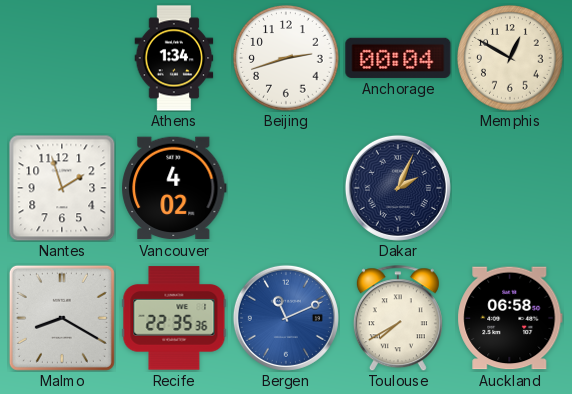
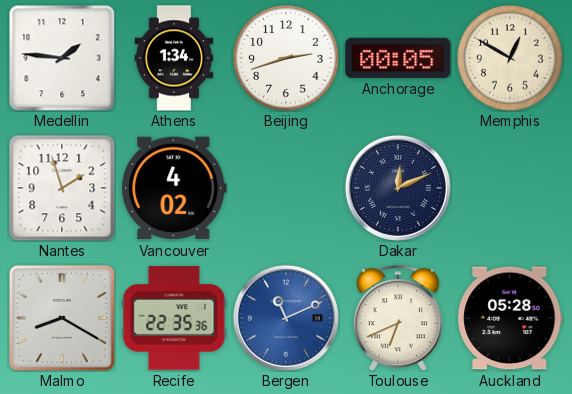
Medellin: none -> 1:46
Anchorage: 00:04 -> 00:05
Dakar: 2:04 -> 12:11
Toulouse: 7:40 -> 6:41
Auckland: 06:58 -> 05:28
